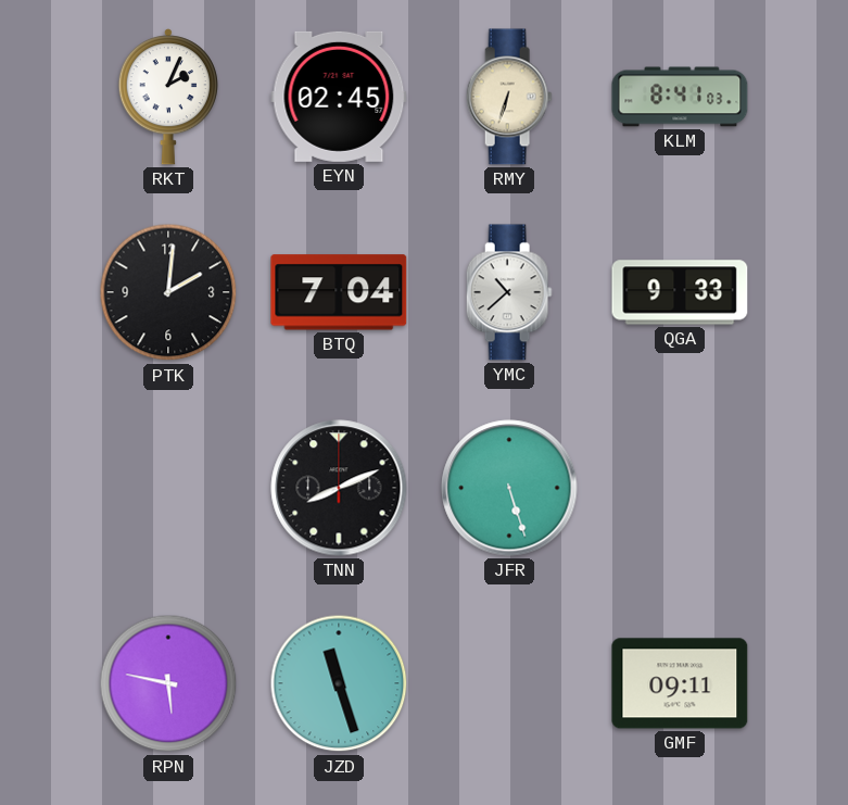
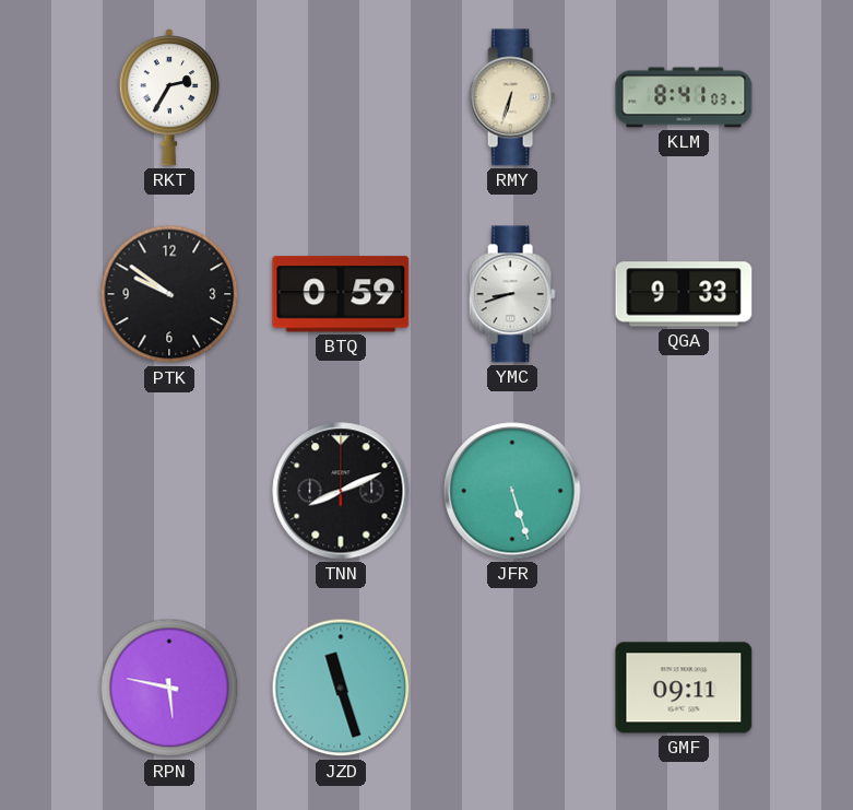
RKT: 2:04 -> 2:35
EYN: 02:45 -> none
PTK: 2:01 -> 9:51
BTQ: 7:04 -> 0:59
YMC: 10:38 -> 8:42
